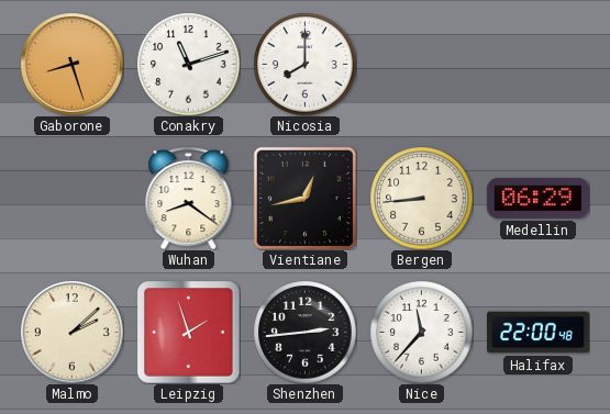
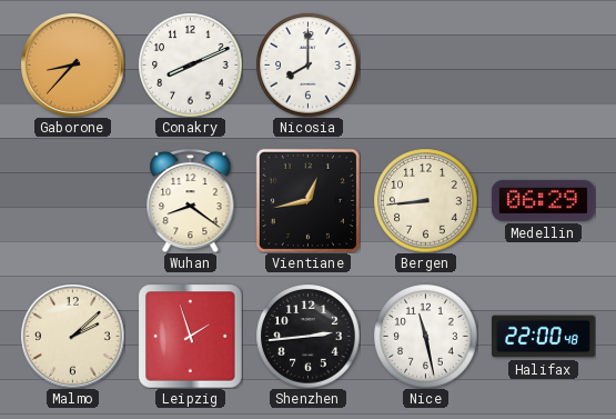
Gaborone: 8:27 -> 8:37
Conakry: 11:12 -> 8:11
Nice: 11:37 -> 11:28
